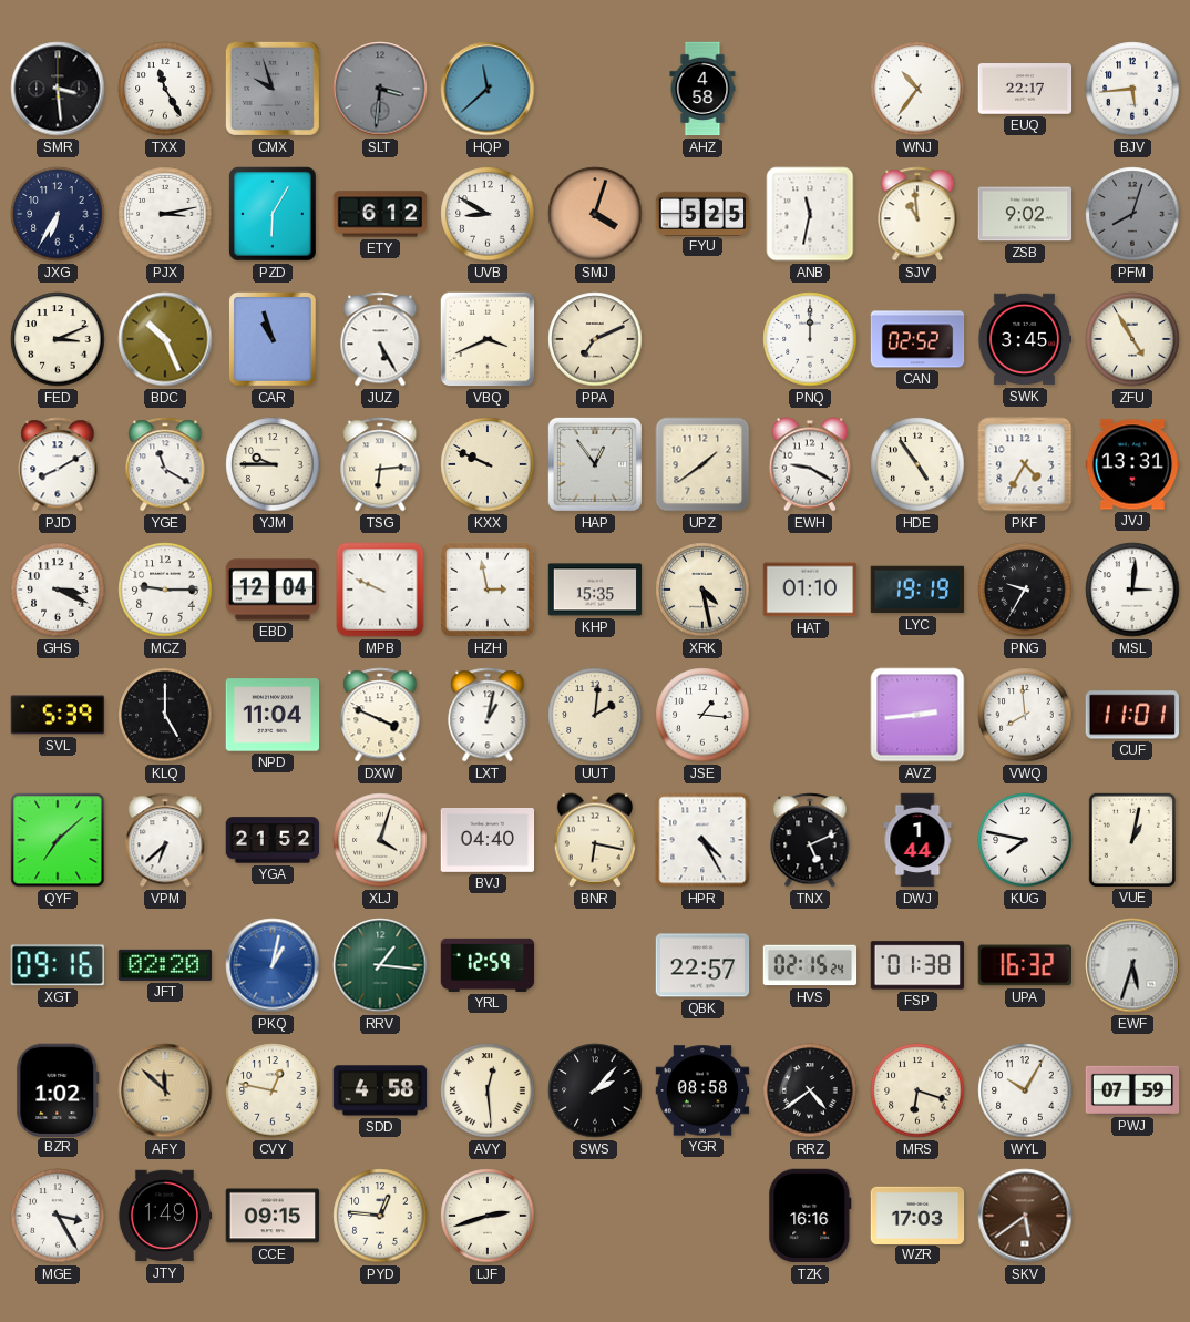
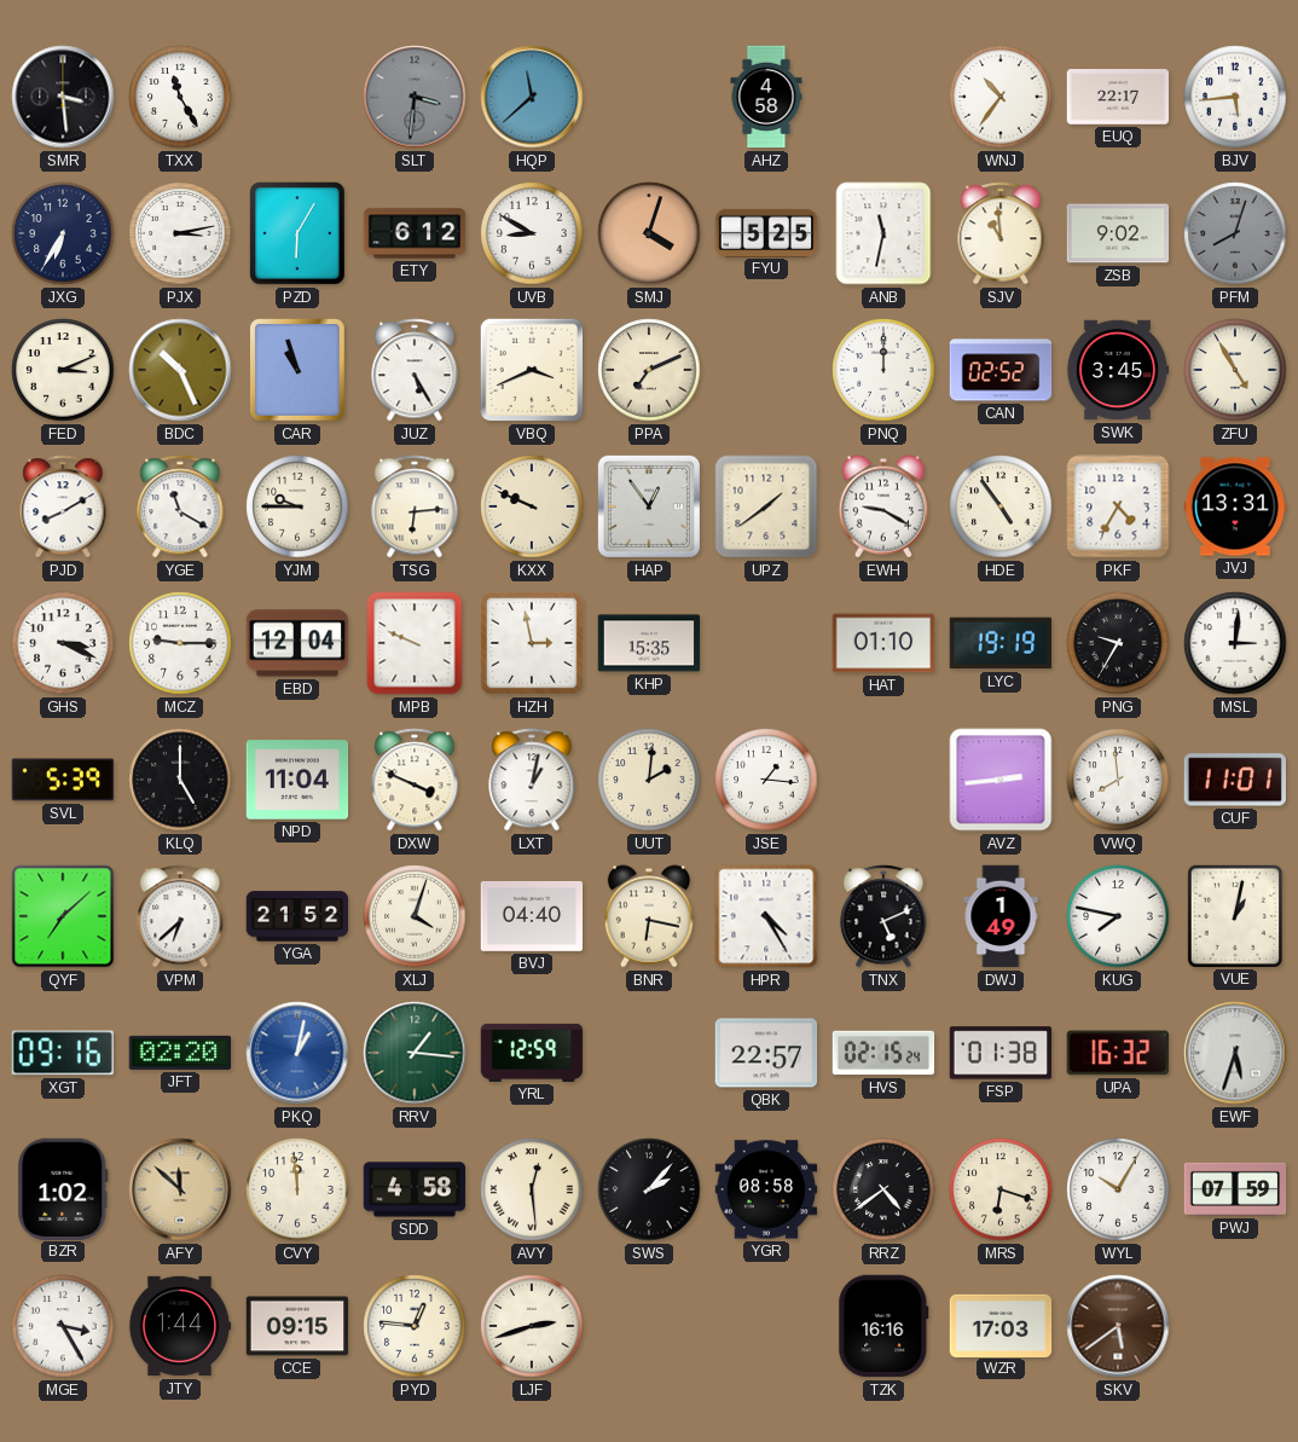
CMX: 9:57 -> none
XRK: 4:28 -> none
DWJ: 1:44 -> 1:49
CVY: 12:47 -> 11:59
JTY: 1:49 -> 1:44
